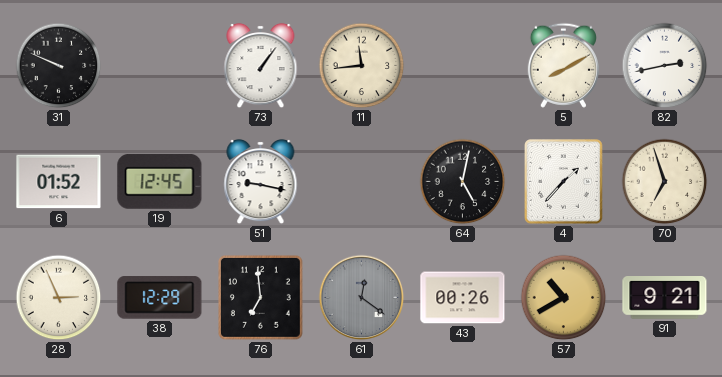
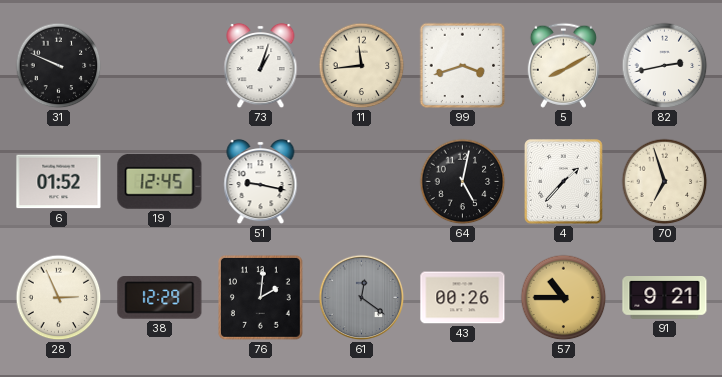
73: 1:06 -> 1:03
99: none -> 3:42
76: 6:59 -> 2:01
57: 10:40 -> 10:45
